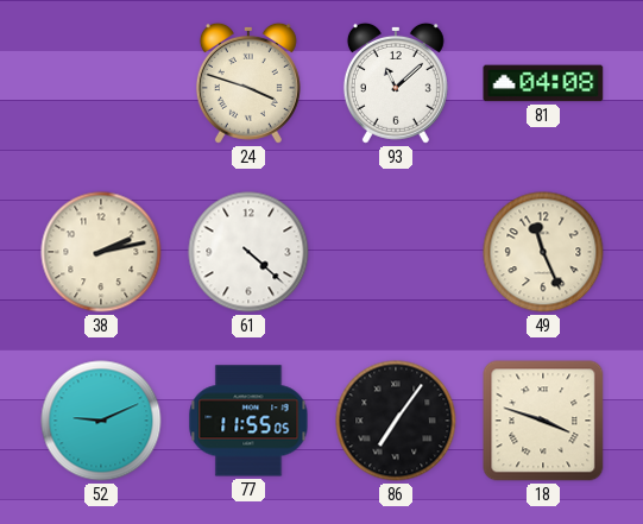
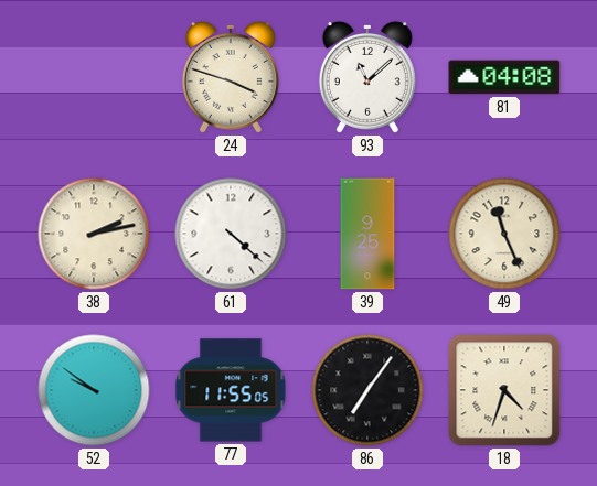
39: none -> 9:25
52: 9:11 -> 9:51
18: 3:48 -> 4:33
